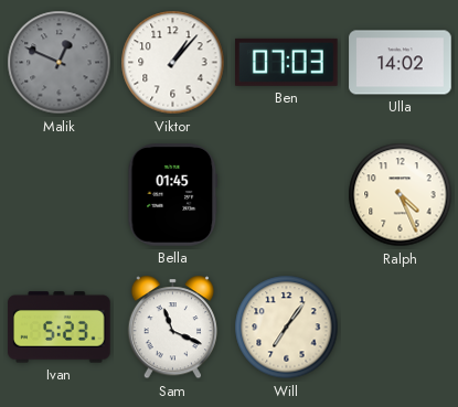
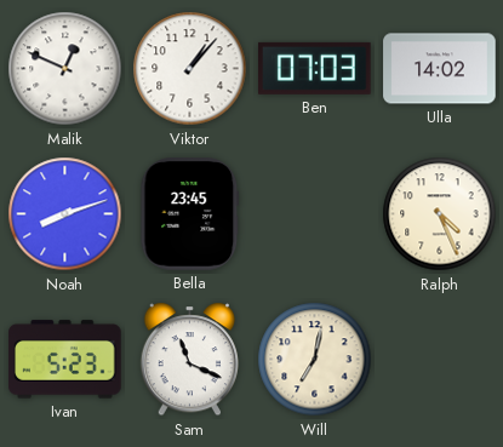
Malik dial: grey -> white
Noah: none -> 8:12
Bella: 01:45 -> 23:45
Will: 7:06 -> 7:02
